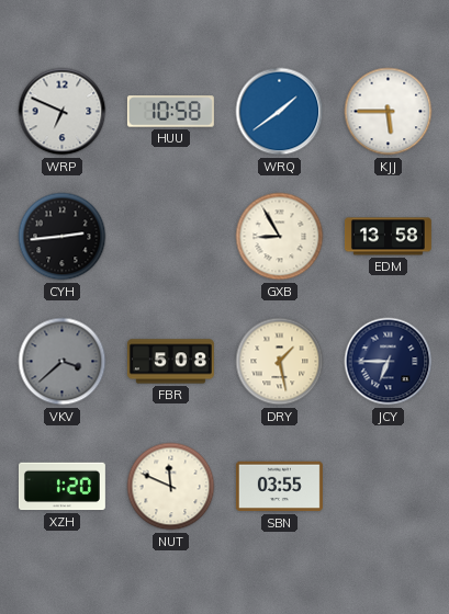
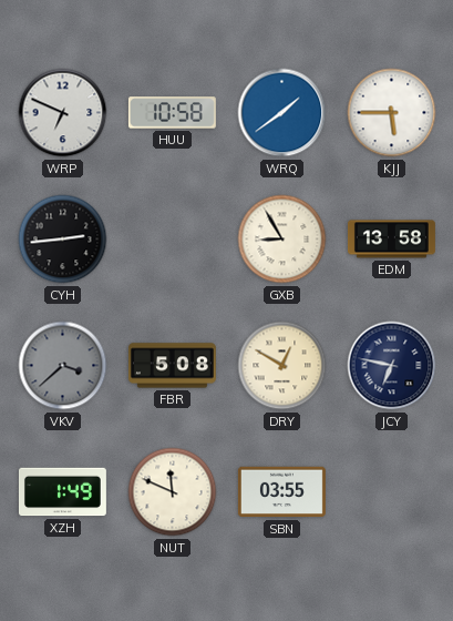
DRY: 1:28 -> 12:50
JCY: 6:45 -> 6:47
XZH: 1:20 -> 1:49
